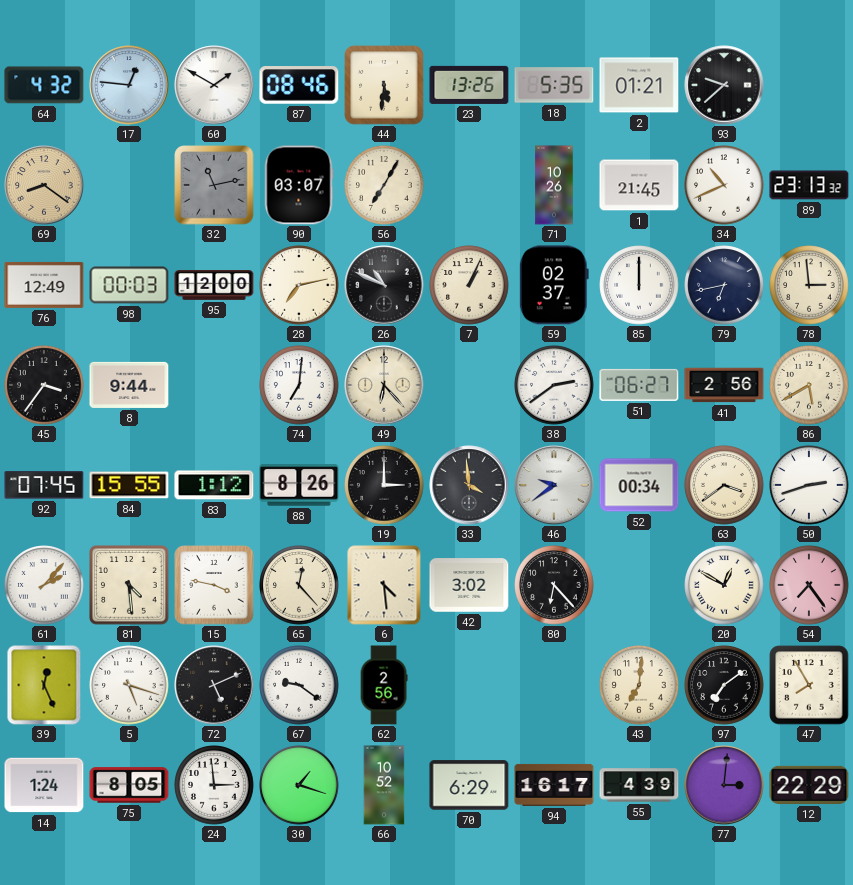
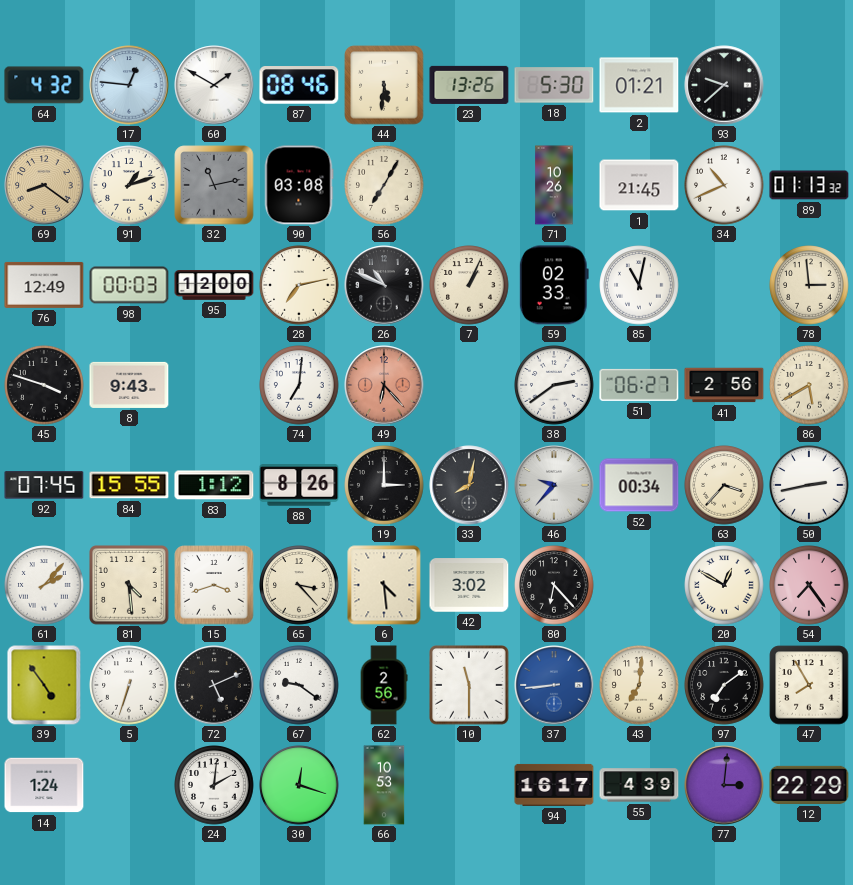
18: 5:35 -> 5:30
91: none -> 1:12
90: 03:07 -> 03:08
89: 23:13 -> 01:13
59: 02:37 -> 02:33
85: 12:00 -> 11:02
79: 6:43 -> none
45: 3:36 -> 3:48
8: 9:44 -> 9:43
49 dial: cream -> salmon
33: 3:59 -> 8:02
46: 9:39 -> 9:37
63: 3:39 -> 3:37
50: 2:42 -> 2:43
15: 3:47 -> 3:42
65: 12:23 -> 3:23
39: 12:26 -> 4:54
5: 5:18 -> 6:33
10: none -> 11:30
37: none -> 8:44
75: 8:05 -> none
24: 2:59 -> 2:01
30: 1:18 -> 12:18
66: 10:52 -> 10:53
70: 6:29 -> none
